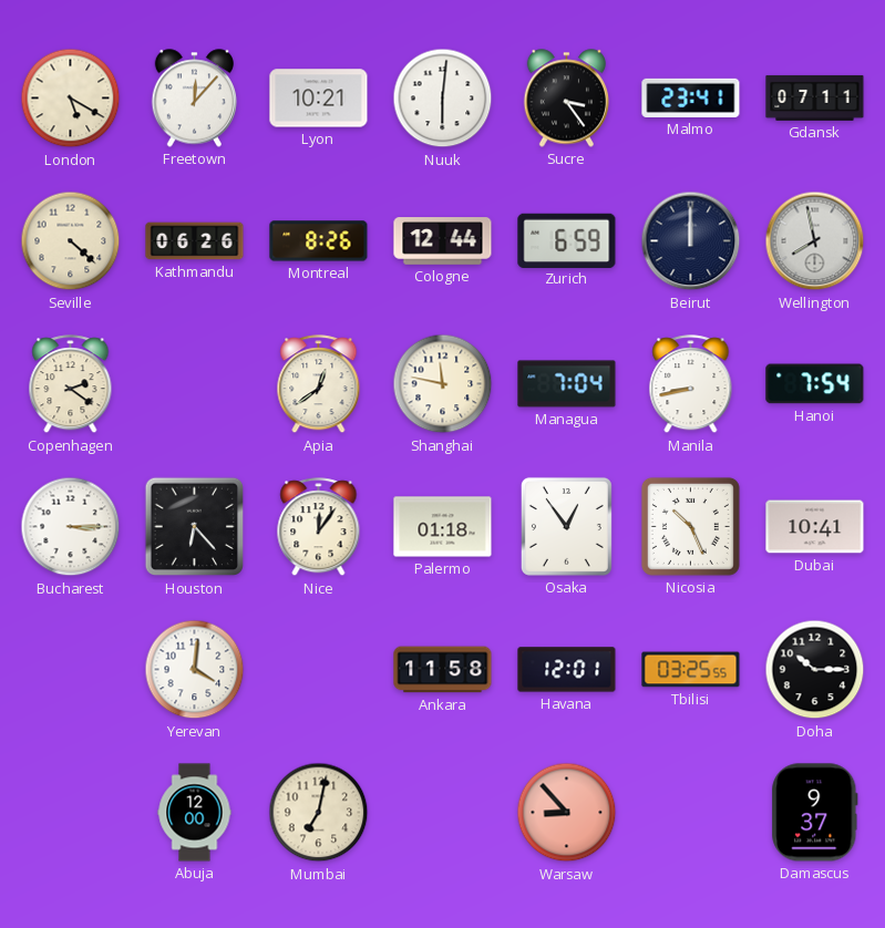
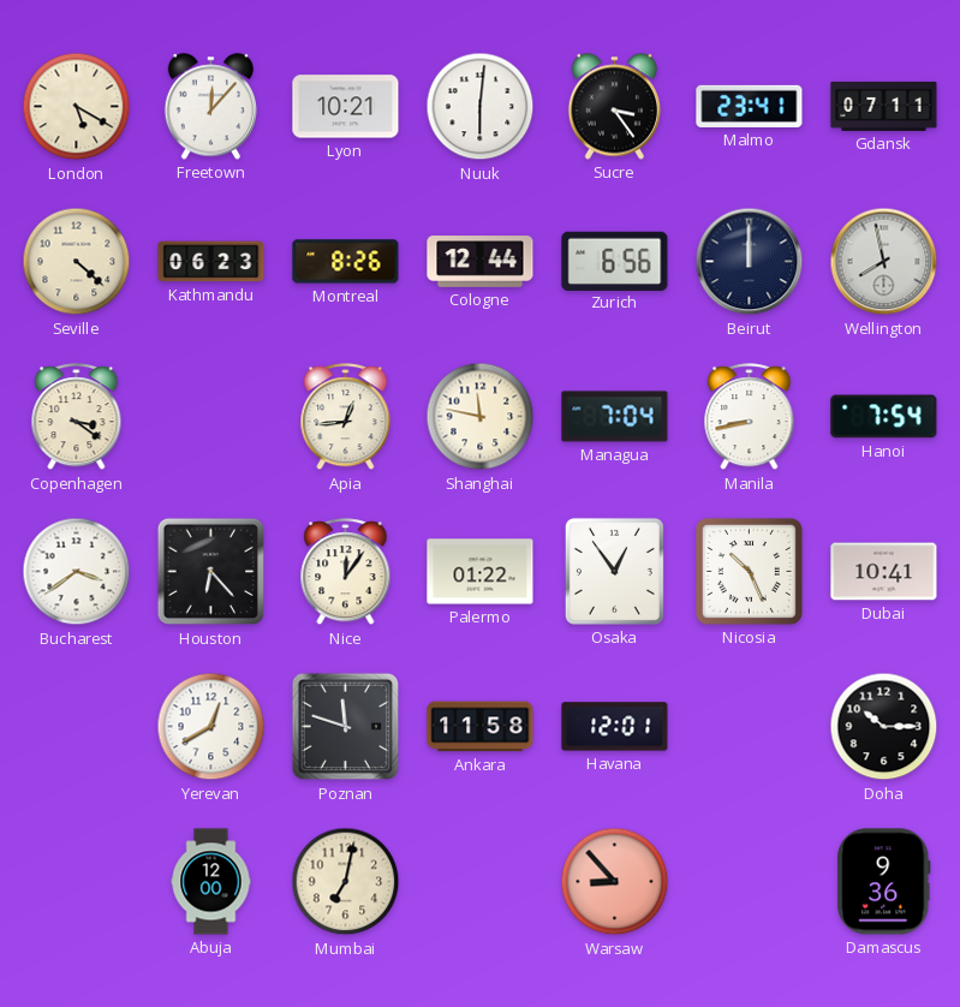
Kathmandu: 06:26 -> 06:23
Zurich: 6:59 -> 6:56
Copenhagen: 2:21 -> 3:21
Apia: 12:39 -> 12:44
Bucharest: 3:15 -> 3:39
Palermo: 01:18 -> 01:22
Yerevan: 4:01 -> 12:40
Poznan: none -> 11:48
Tbilisi: 03:25 -> none
Damascus: 9:37 -> 9:36
